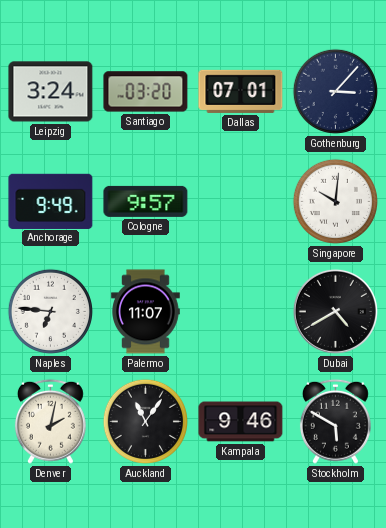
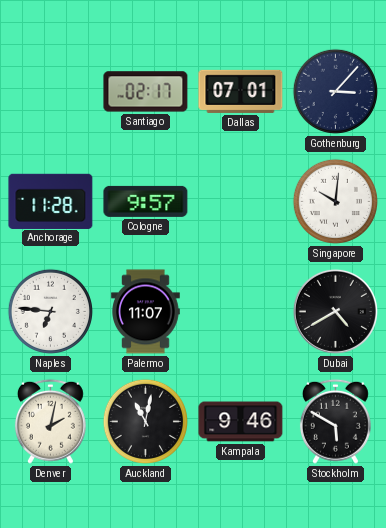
Leipzig: 3:24 -> none
Santiago: 03:20 -> 02:17
Anchorage: 9:49 -> 11:28
Auckland: 11:06 -> 11:02
